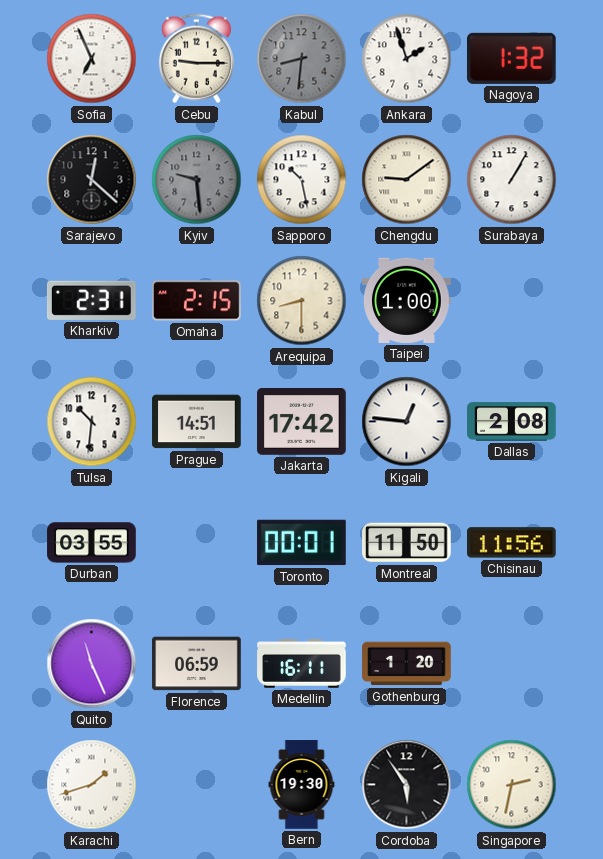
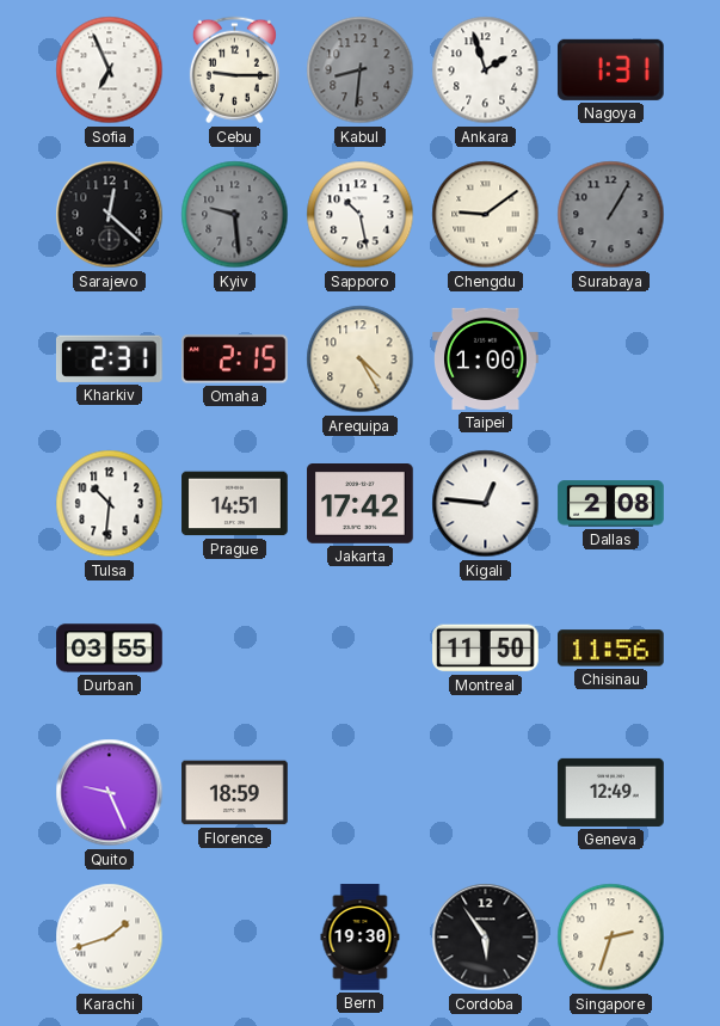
Nagoya: 1:32 -> 1:31
Surabaya dial: white -> grey
Arequipa: 8:30 -> 4:25
Toronto: 00:01 -> none
Quito: 11:26 -> 9:26
Florence: 06:59 -> 18:59
Medellin: 16:11 -> none
Gothenburg: 1:20 -> none
Geneva: none -> 12:49
Singapore: 2:32 -> 2:33
